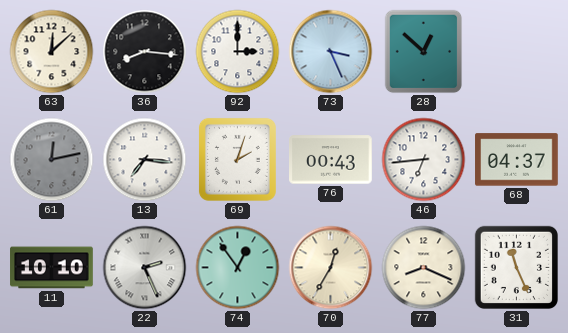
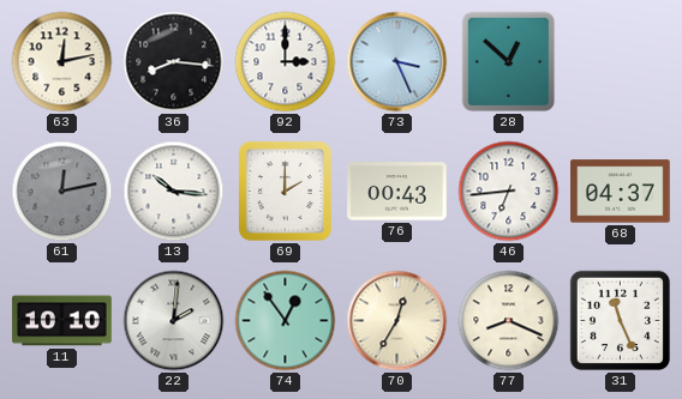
63: 12:08 -> 12:13
13: 7:16 -> 10:16
69: 2:03 -> 2:00
22: 2:26 -> 2:01
